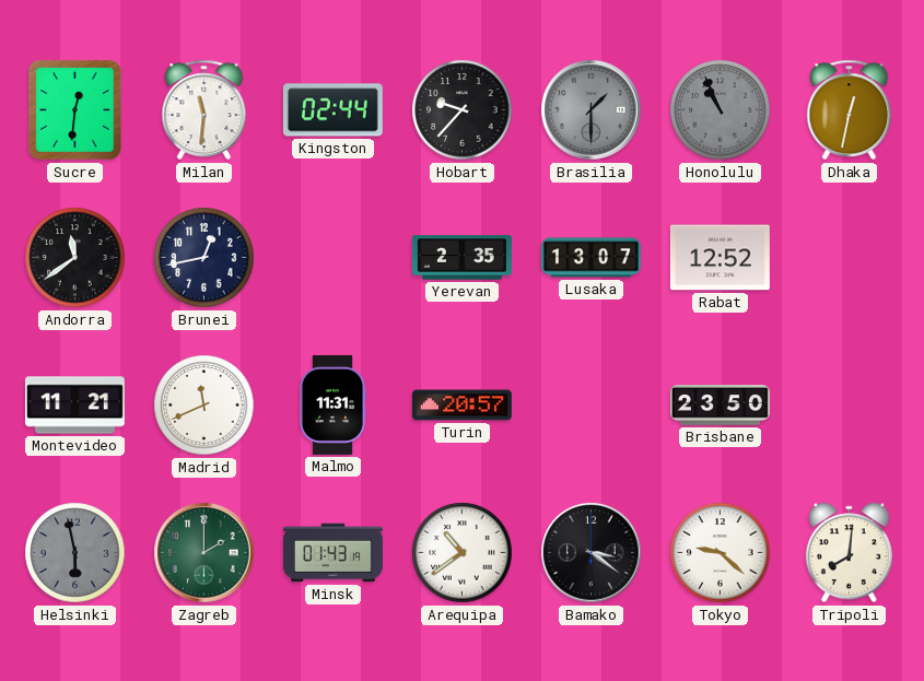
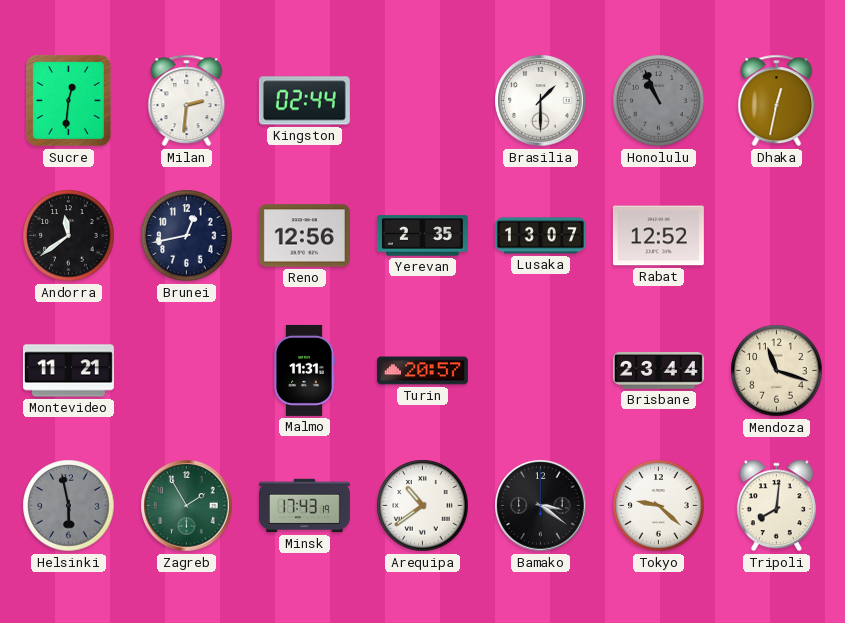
Milan: 11:31 -> 2:31
Hobart: 9:37 -> none
Brasilia dial: grey -> white
Reno: none -> 12:56
Madrid: 11:41 -> none
Brisbane: 23:50 -> 23:44
Mendoza: none -> 11:18
Zagreb: 2:00 -> 1:55
Minsk: 01:43 -> 17:43
